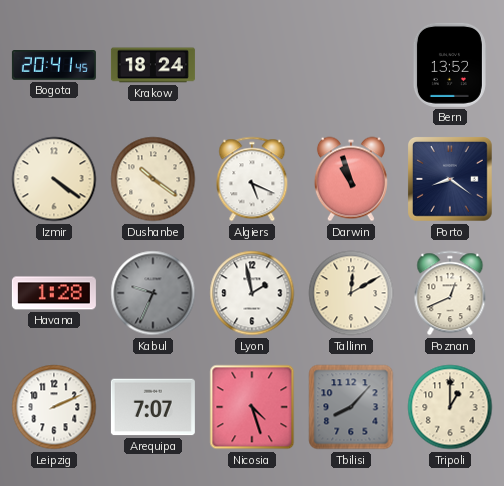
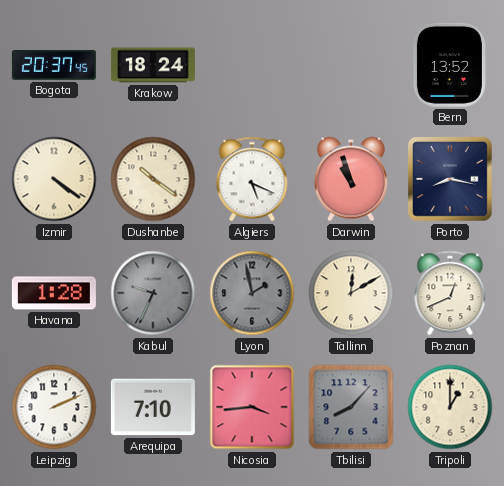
Bogota: 20:41 -> 20:37
Porto: 8:21 -> 8:17
Lyon dial: white -> grey
Arequipa: 7:07 -> 7:10
Nicosia: 4:27 -> 3:44
